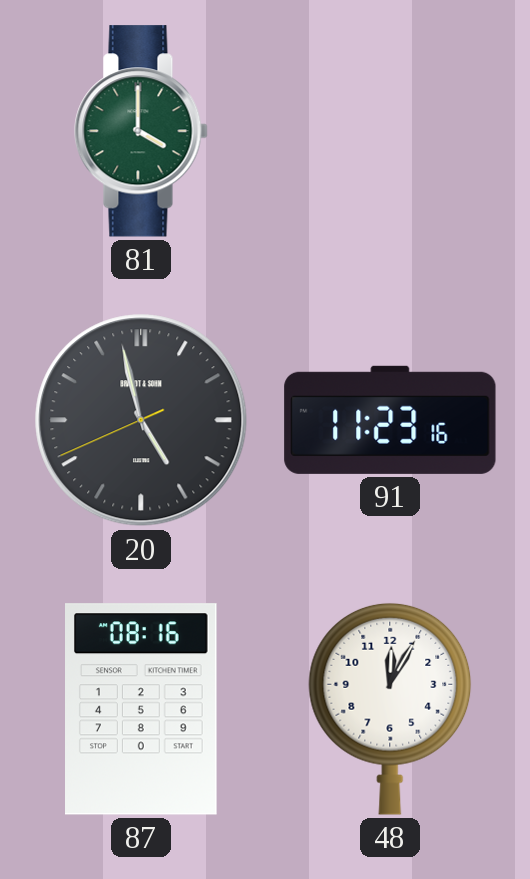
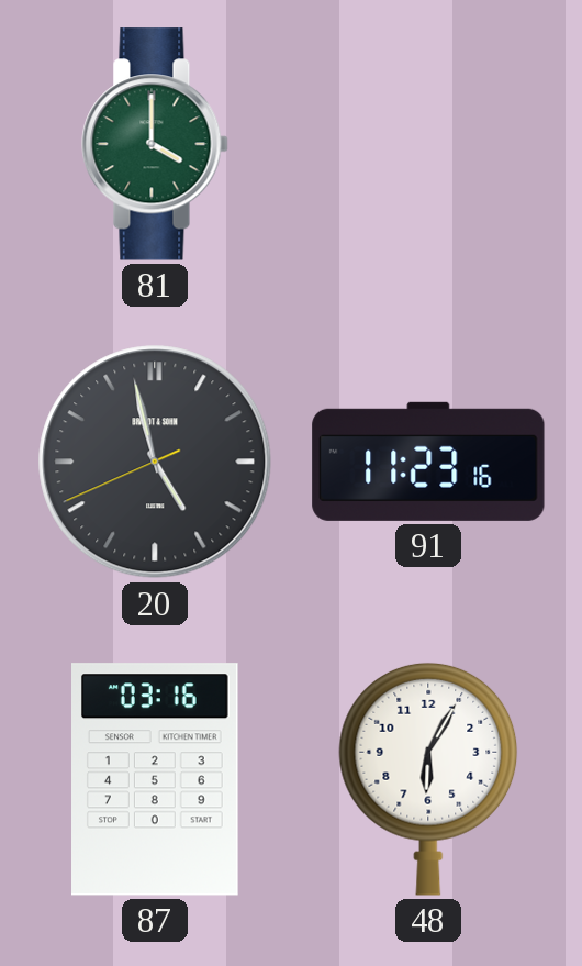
87: 08:16 -> 03:16
48: 12:05 -> 6:05
